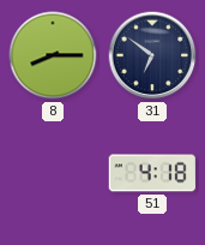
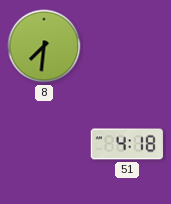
8: 8:15 -> 7:31
31: 6:51 -> none
